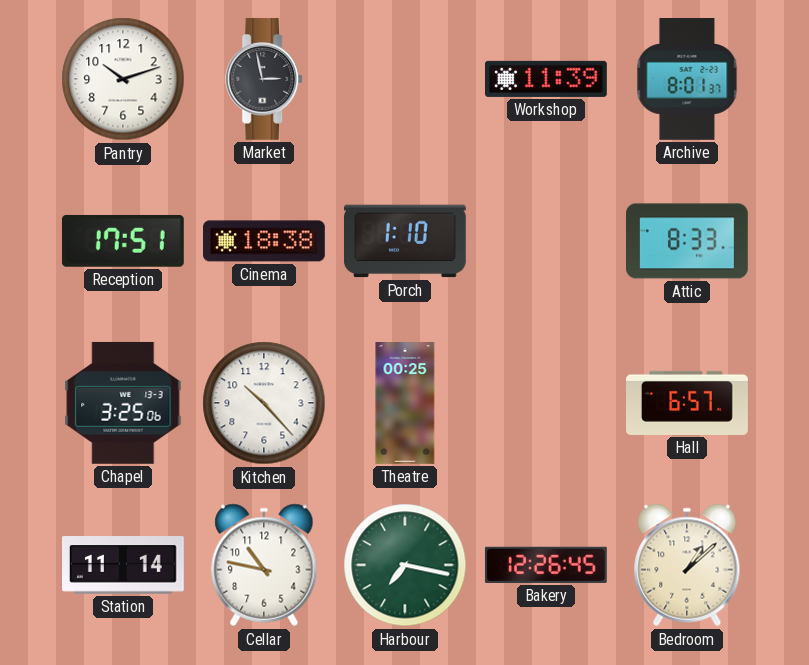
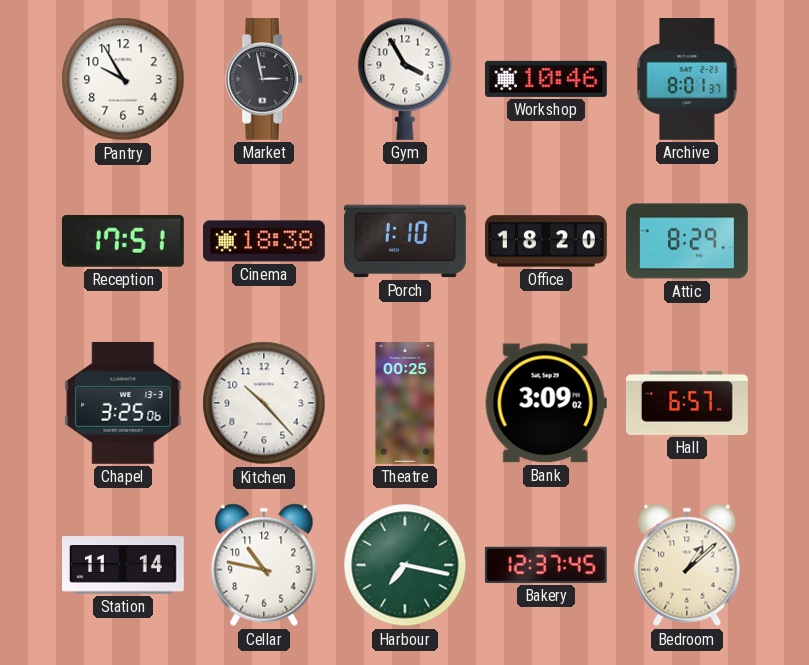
Pantry: 10:12 -> 9:55
Gym: none -> 3:55
Workshop: 11:39 -> 10:46
Office: none -> 18:20
Attic: 8:33 -> 8:29
Bank: none -> 3:09
Bakery: 12:26 -> 12:37
